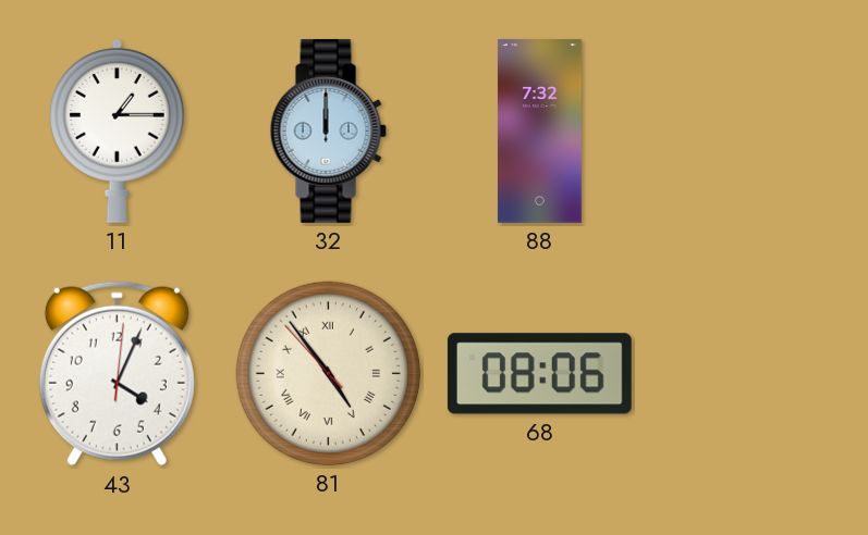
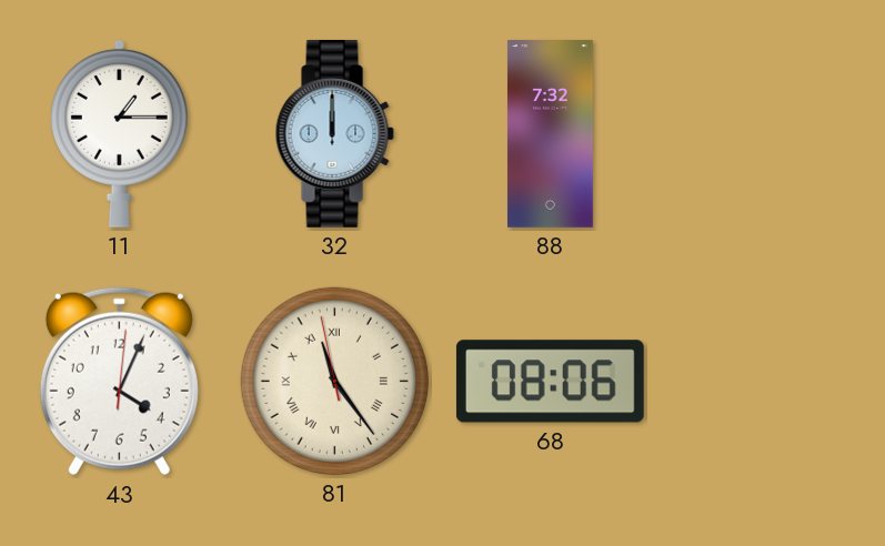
81: 4:53 -> 11:23
